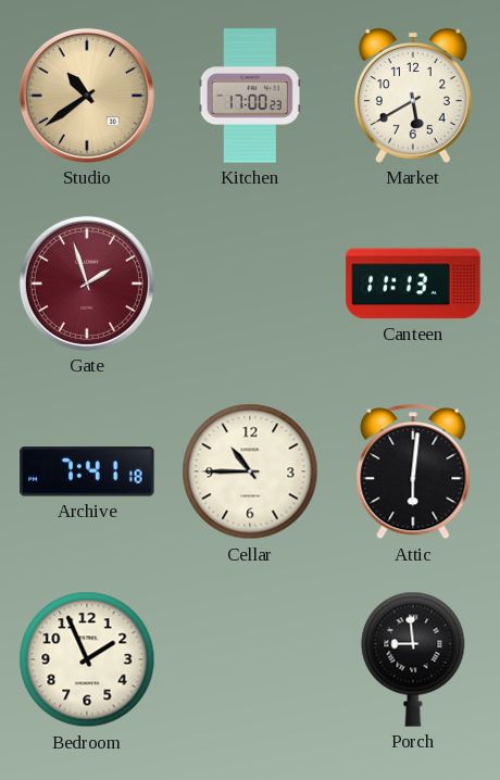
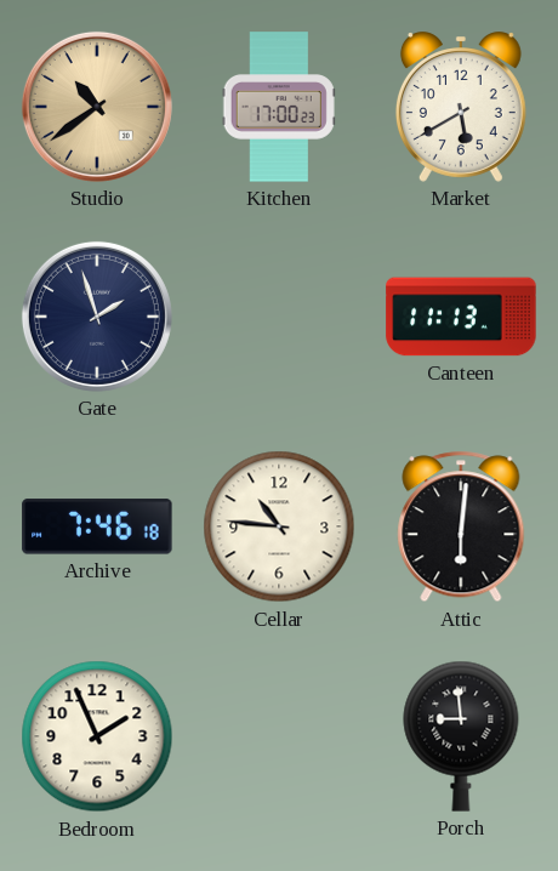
Gate dial: burgundy -> navy
Archive: 7:41 -> 7:46
Cellar: 10:45 -> 10:46
